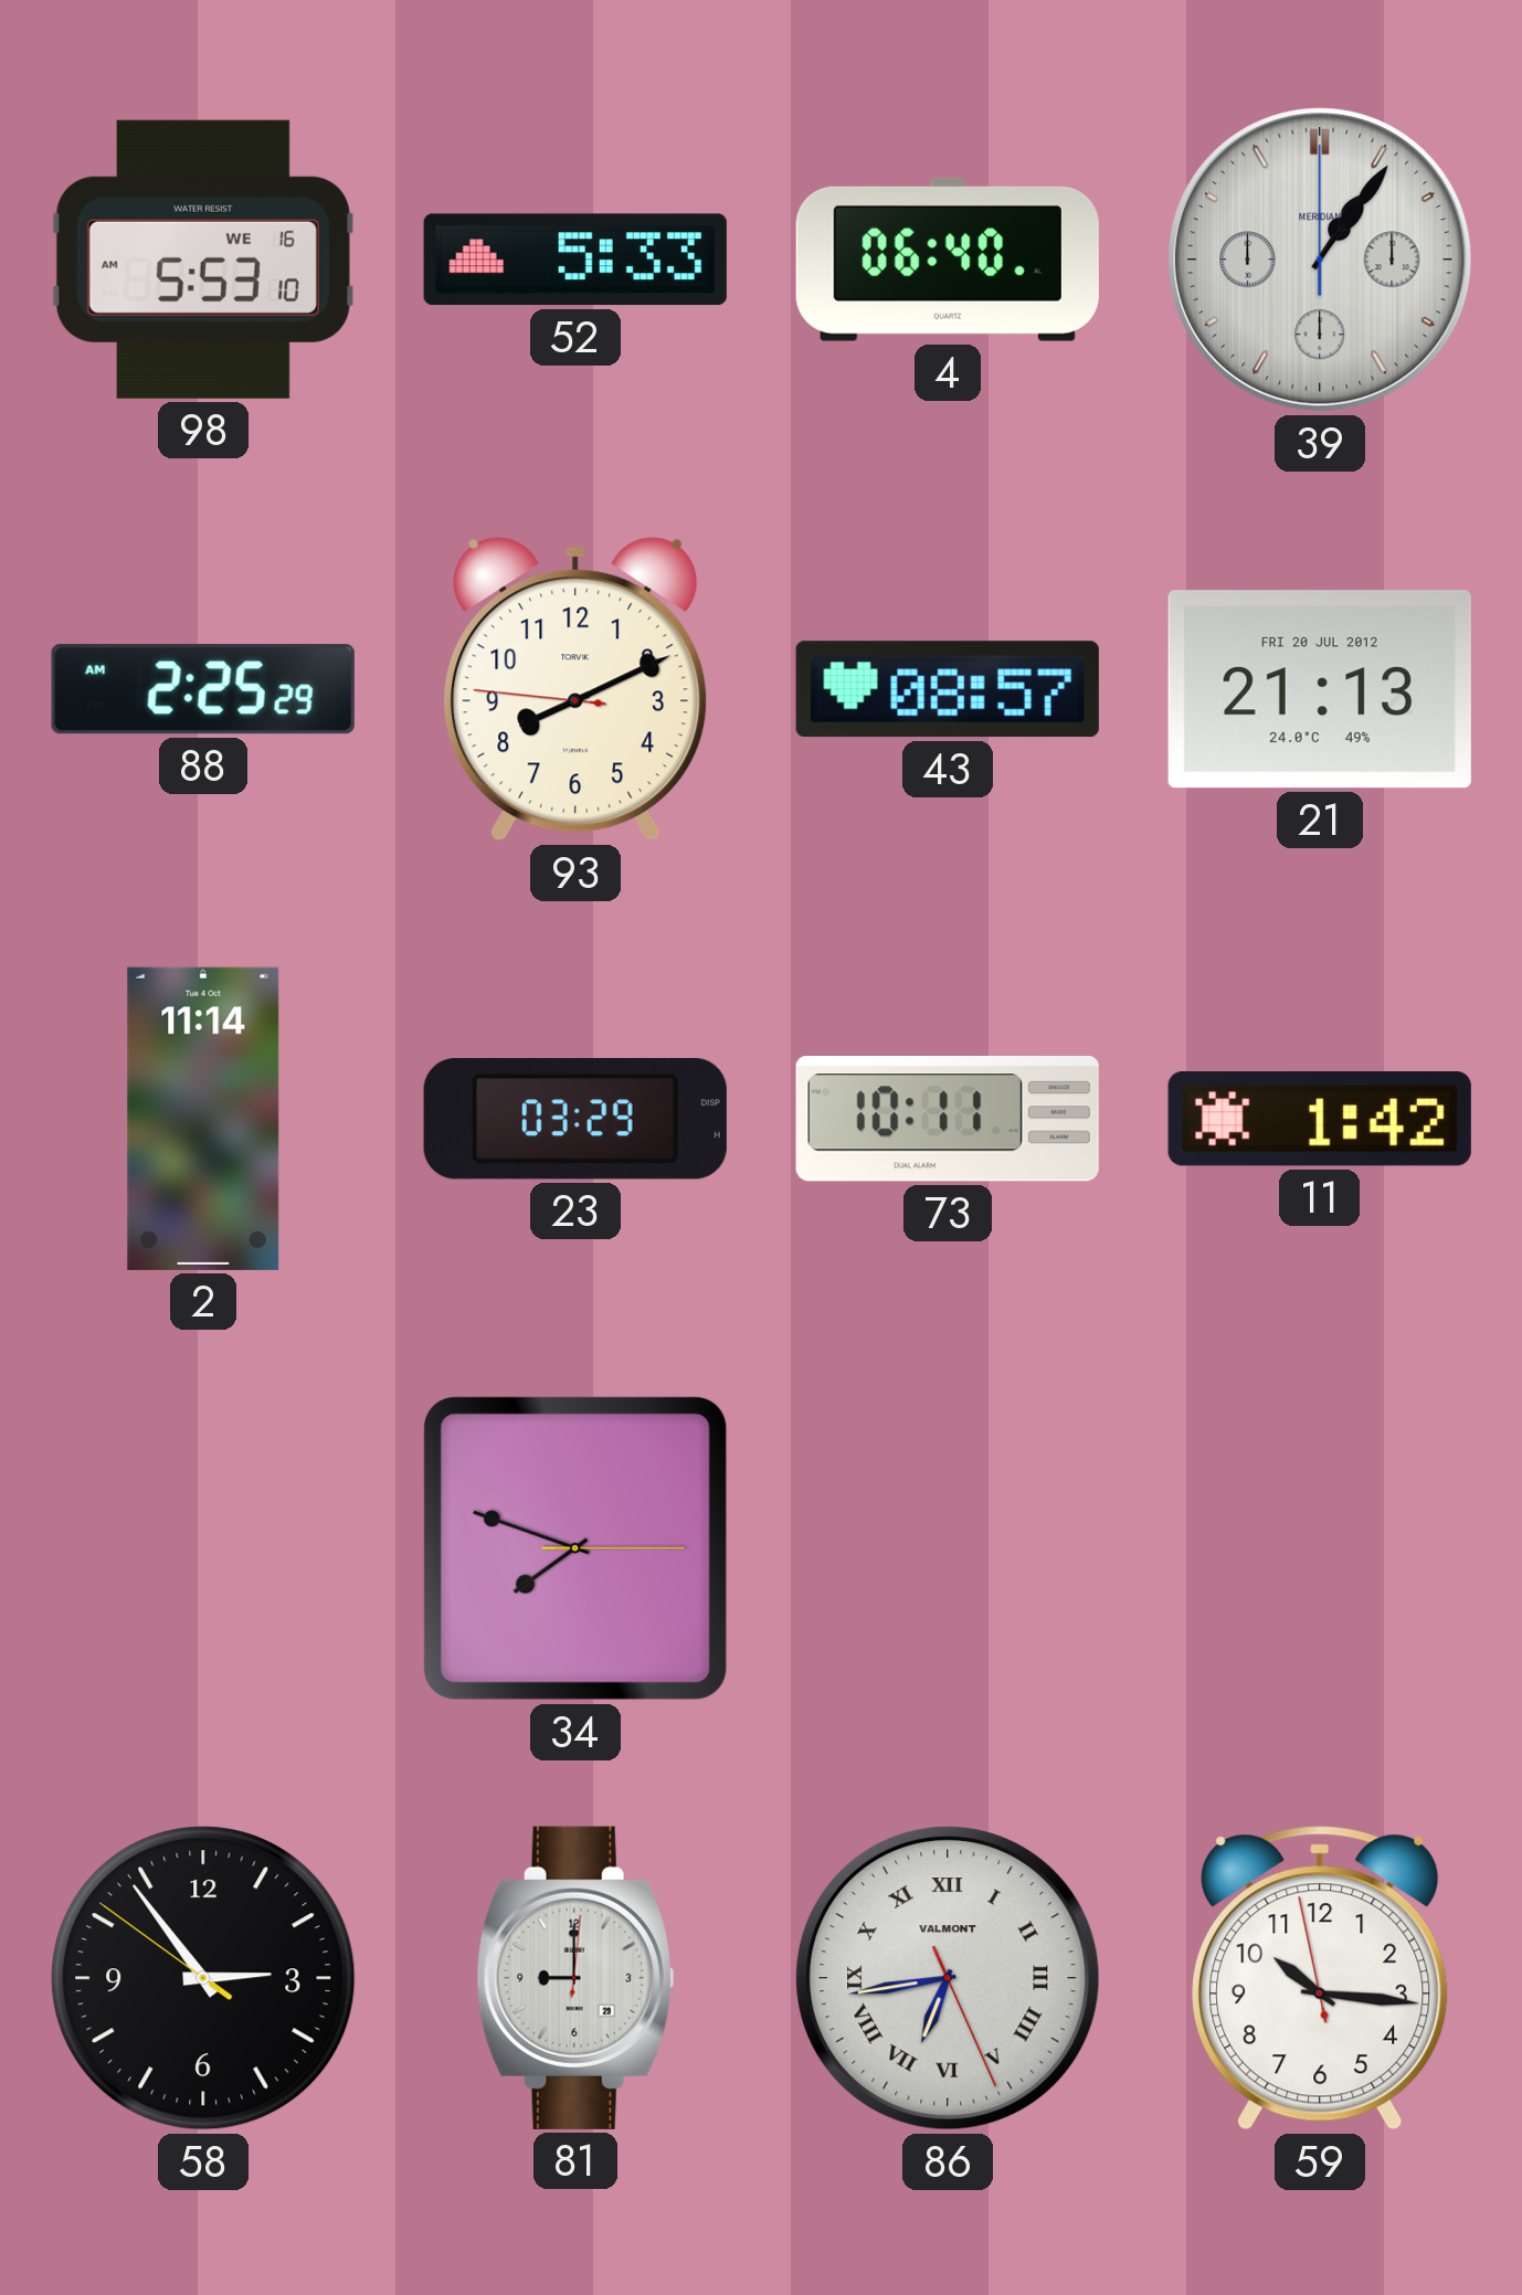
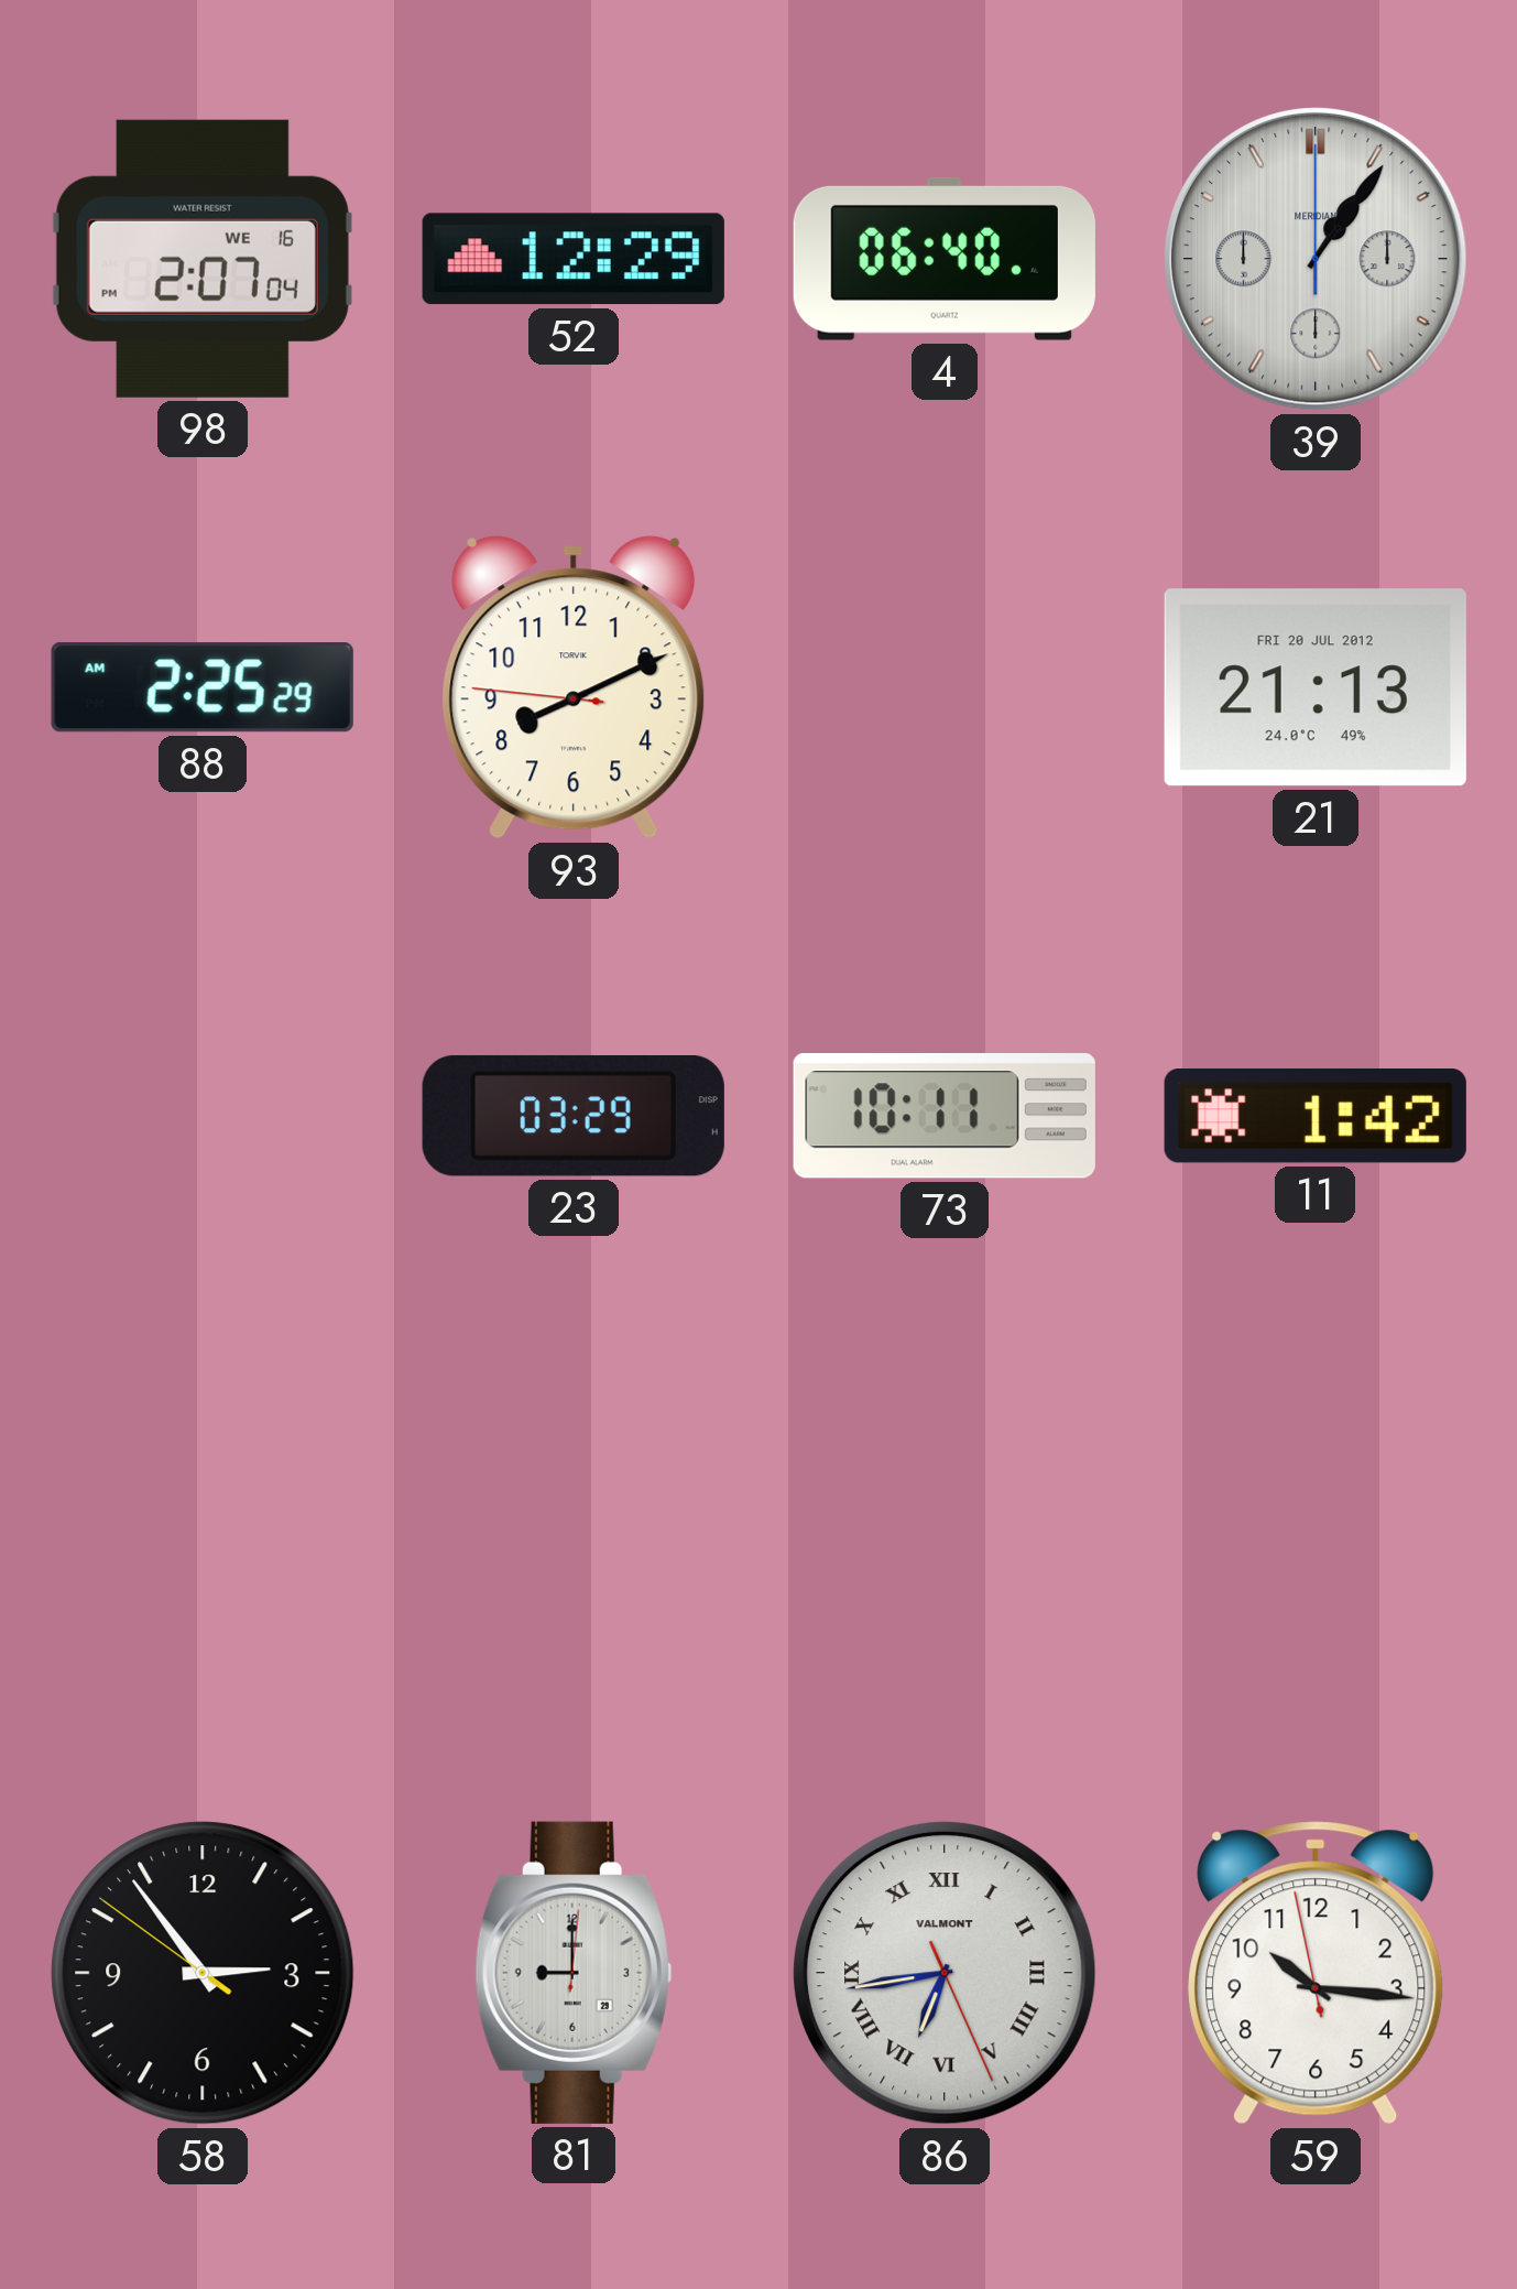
98: 5:53 -> 2:07
52: 5:33 -> 12:29
43: 08:57 -> none
2: 11:14 -> none
34: 7:48 -> none
